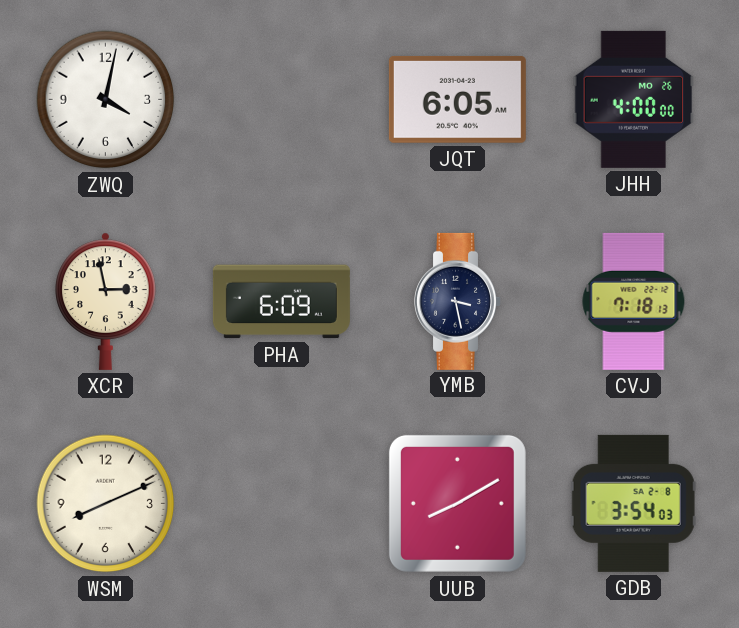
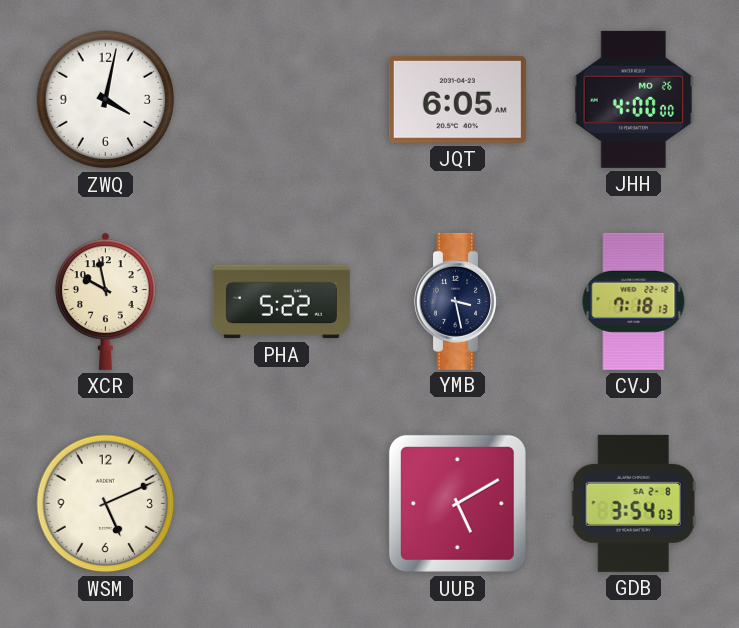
XCR: 2:58 -> 9:58
PHA: 6:09 -> 5:22
WSM: 8:11 -> 5:11
UUB: 8:10 -> 5:10
